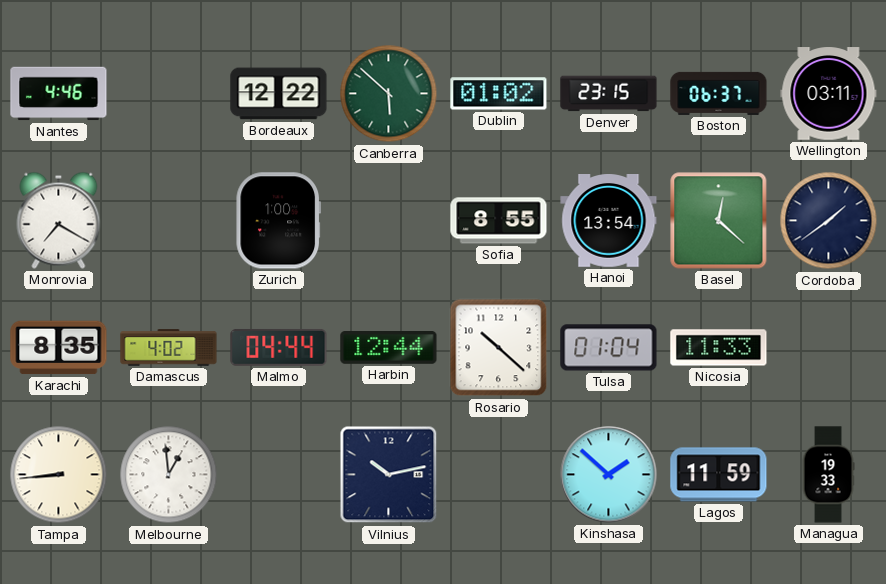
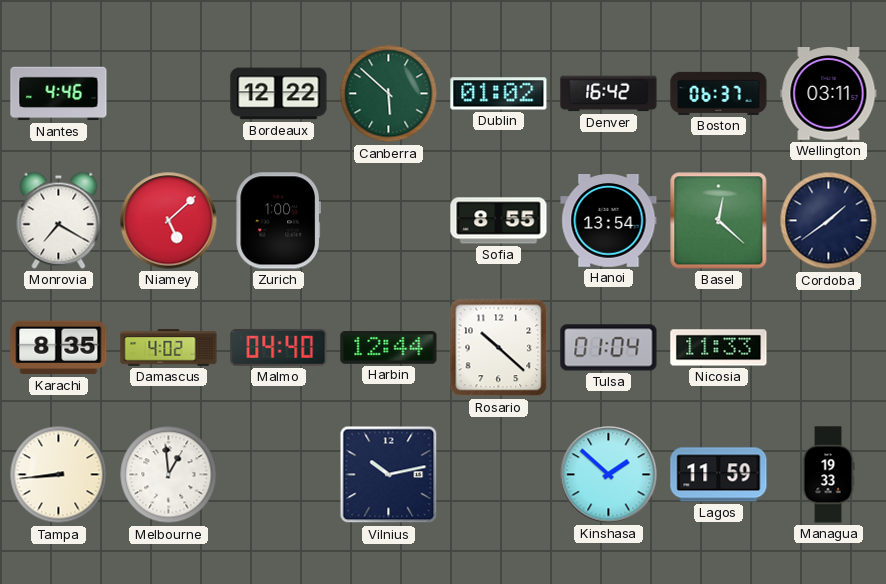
Denver: 23:15 -> 16:42
Niamey: none -> 5:08
Malmo: 04:44 -> 04:40
